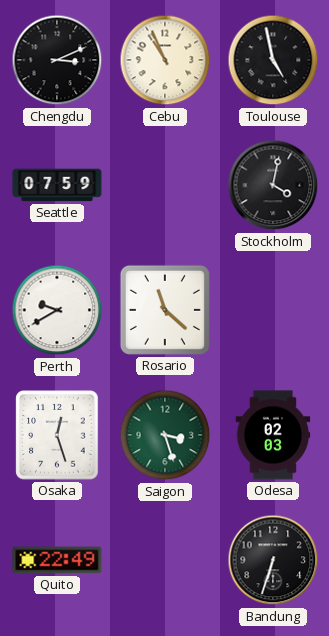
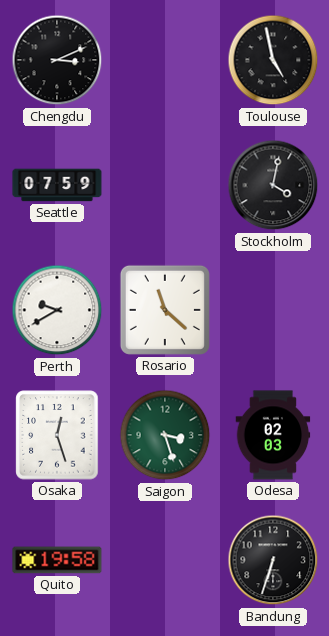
Cebu: 10:56 -> none
Quito: 22:49 -> 19:58
